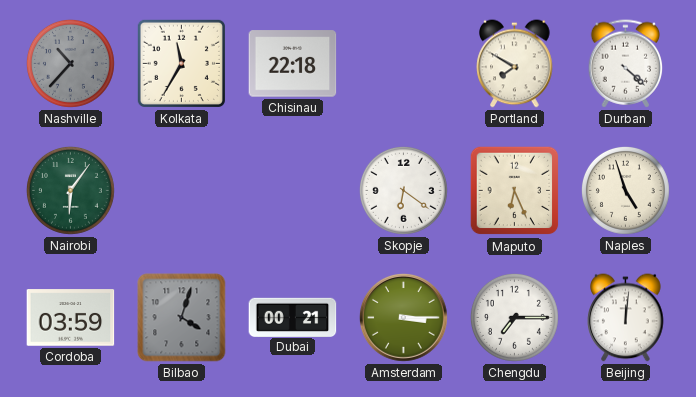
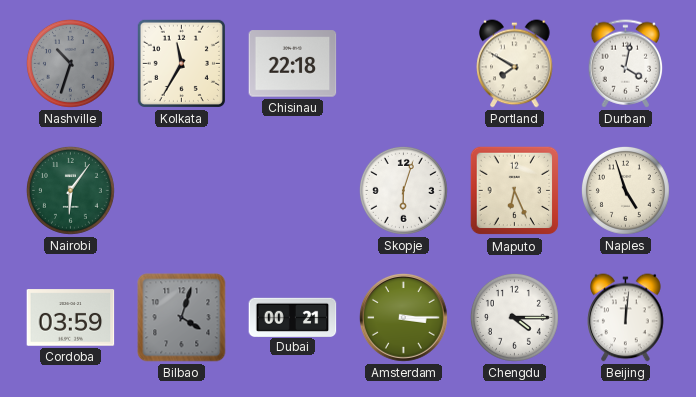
Nashville: 10:37 -> 10:33
Durban: 4:22 -> 4:02
Skopje: 6:21 -> 6:03
Chengdu: 7:15 -> 4:15
